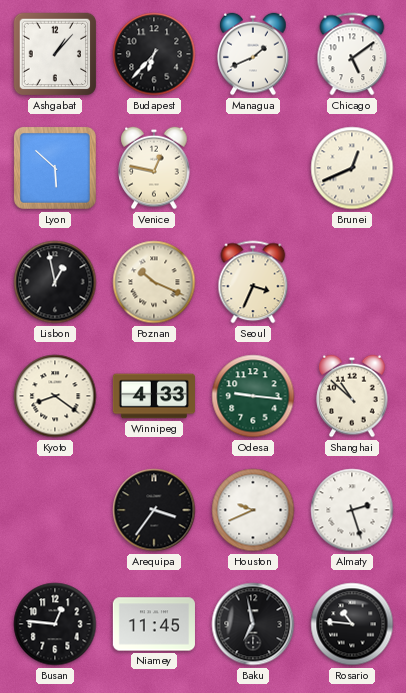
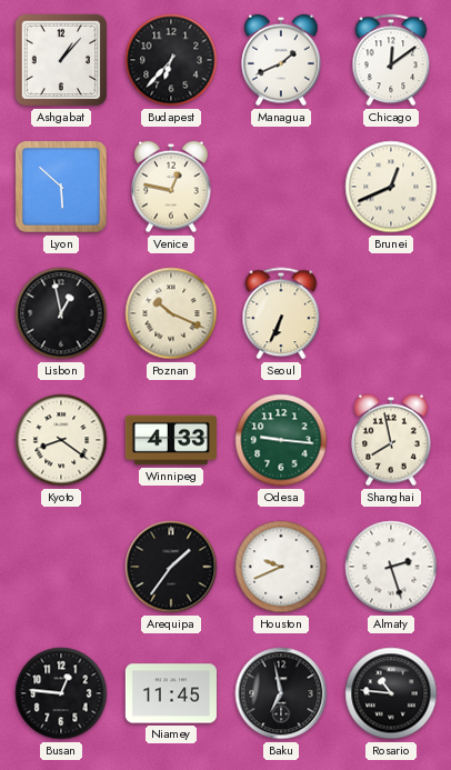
Chicago: 5:09 -> 12:09
Seoul: 3:34 -> 6:34
Shanghai: 10:52 -> 7:58
Arequipa: 3:36 -> 1:36
